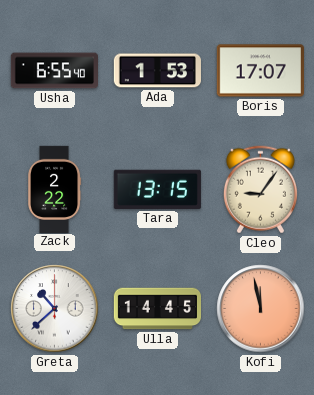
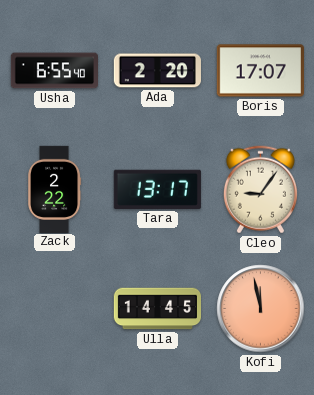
Ada: 1:53 -> 2:20
Tara: 13:15 -> 13:17
Greta: 10:38 -> none
